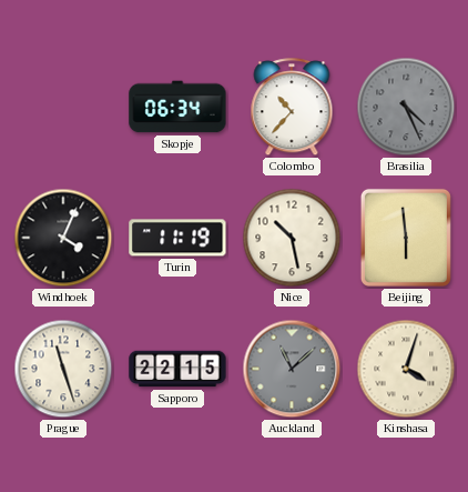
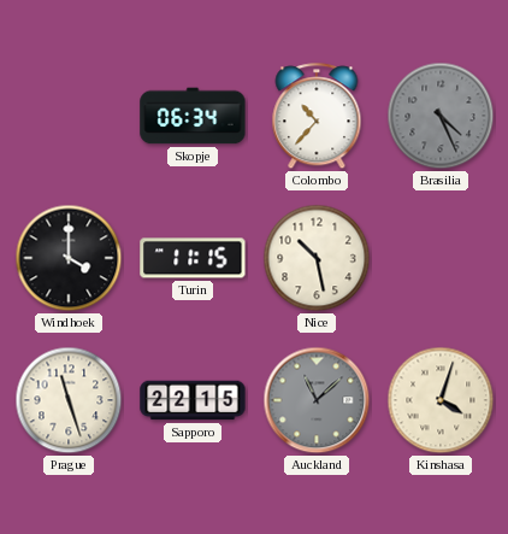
Windhoek: 4:04 -> 4:00
Turin: 11:19 -> 11:15
Beijing: 5:59 -> none
